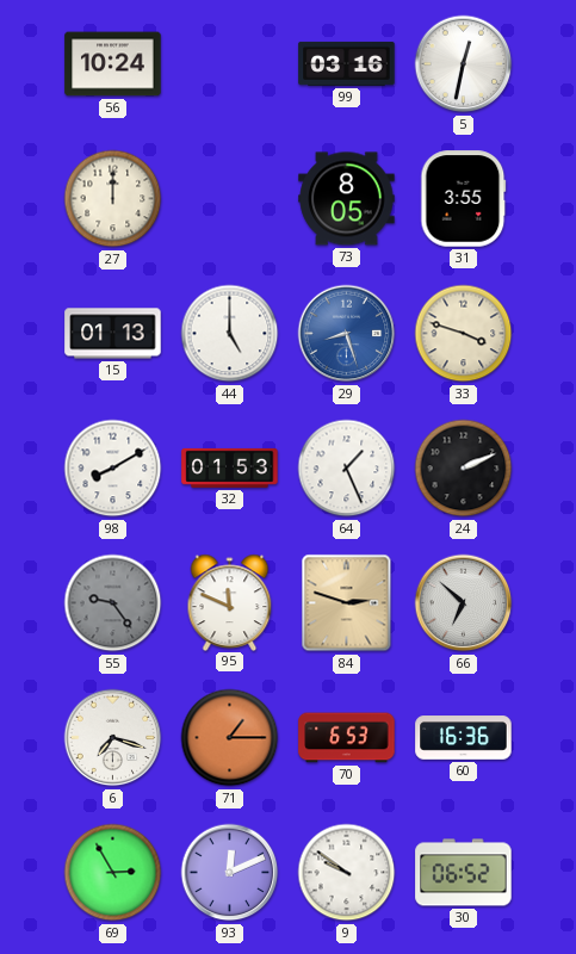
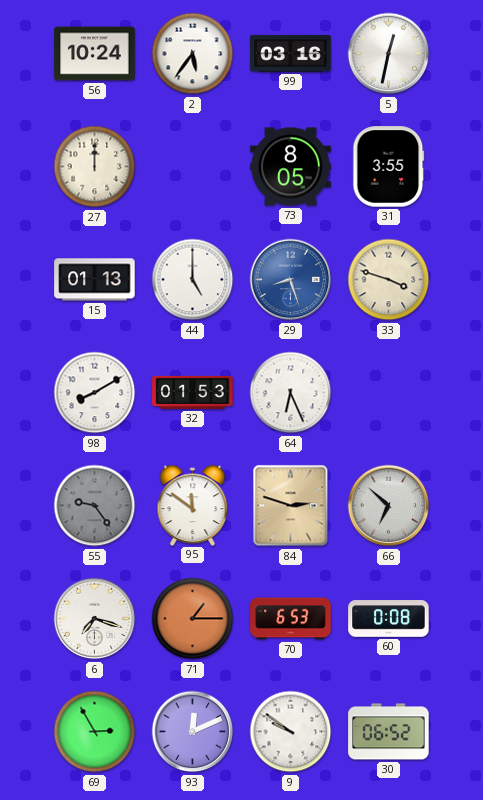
2: none -> 5:36
64: 1:26 -> 6:26
24: 2:11 -> none
95: 11:49 -> 11:51
60: 16:36 -> 0:08
